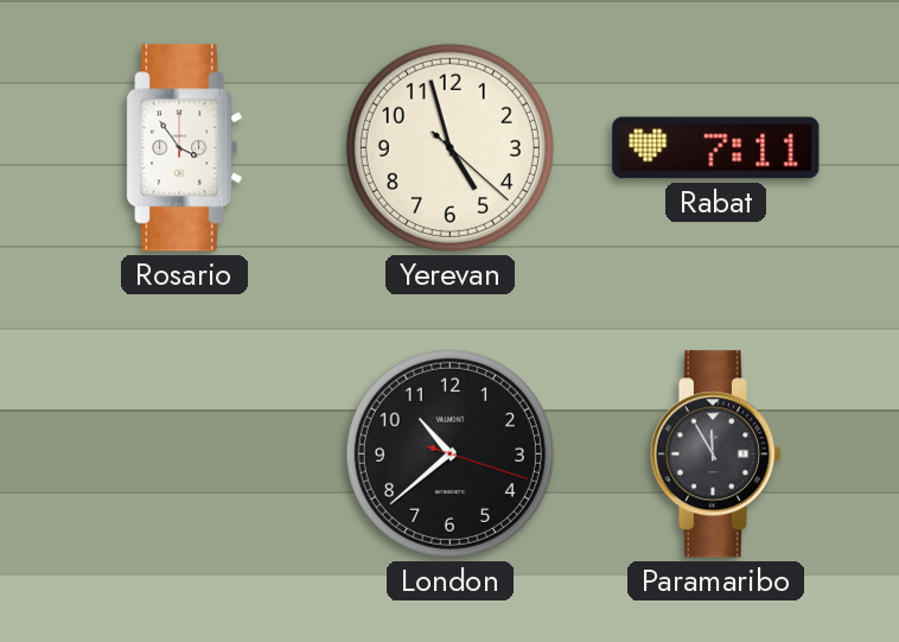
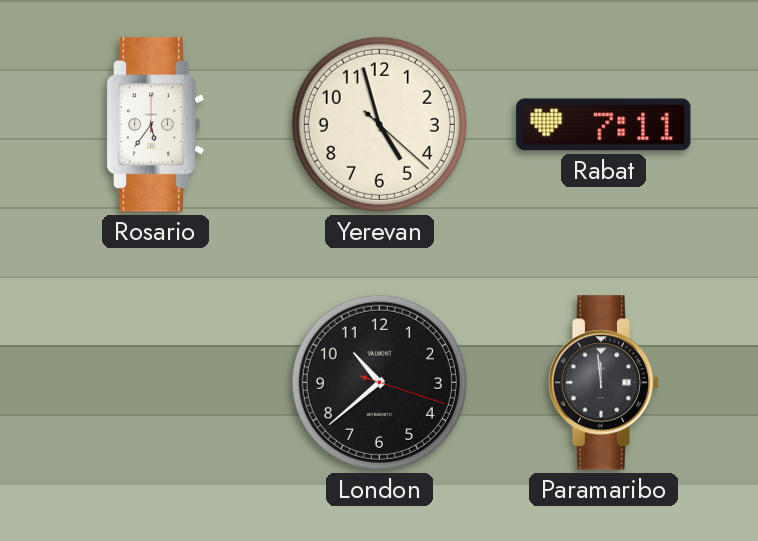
Rosario: 3:54 -> 5:36
Paramaribo: 11:55 -> 11:59
